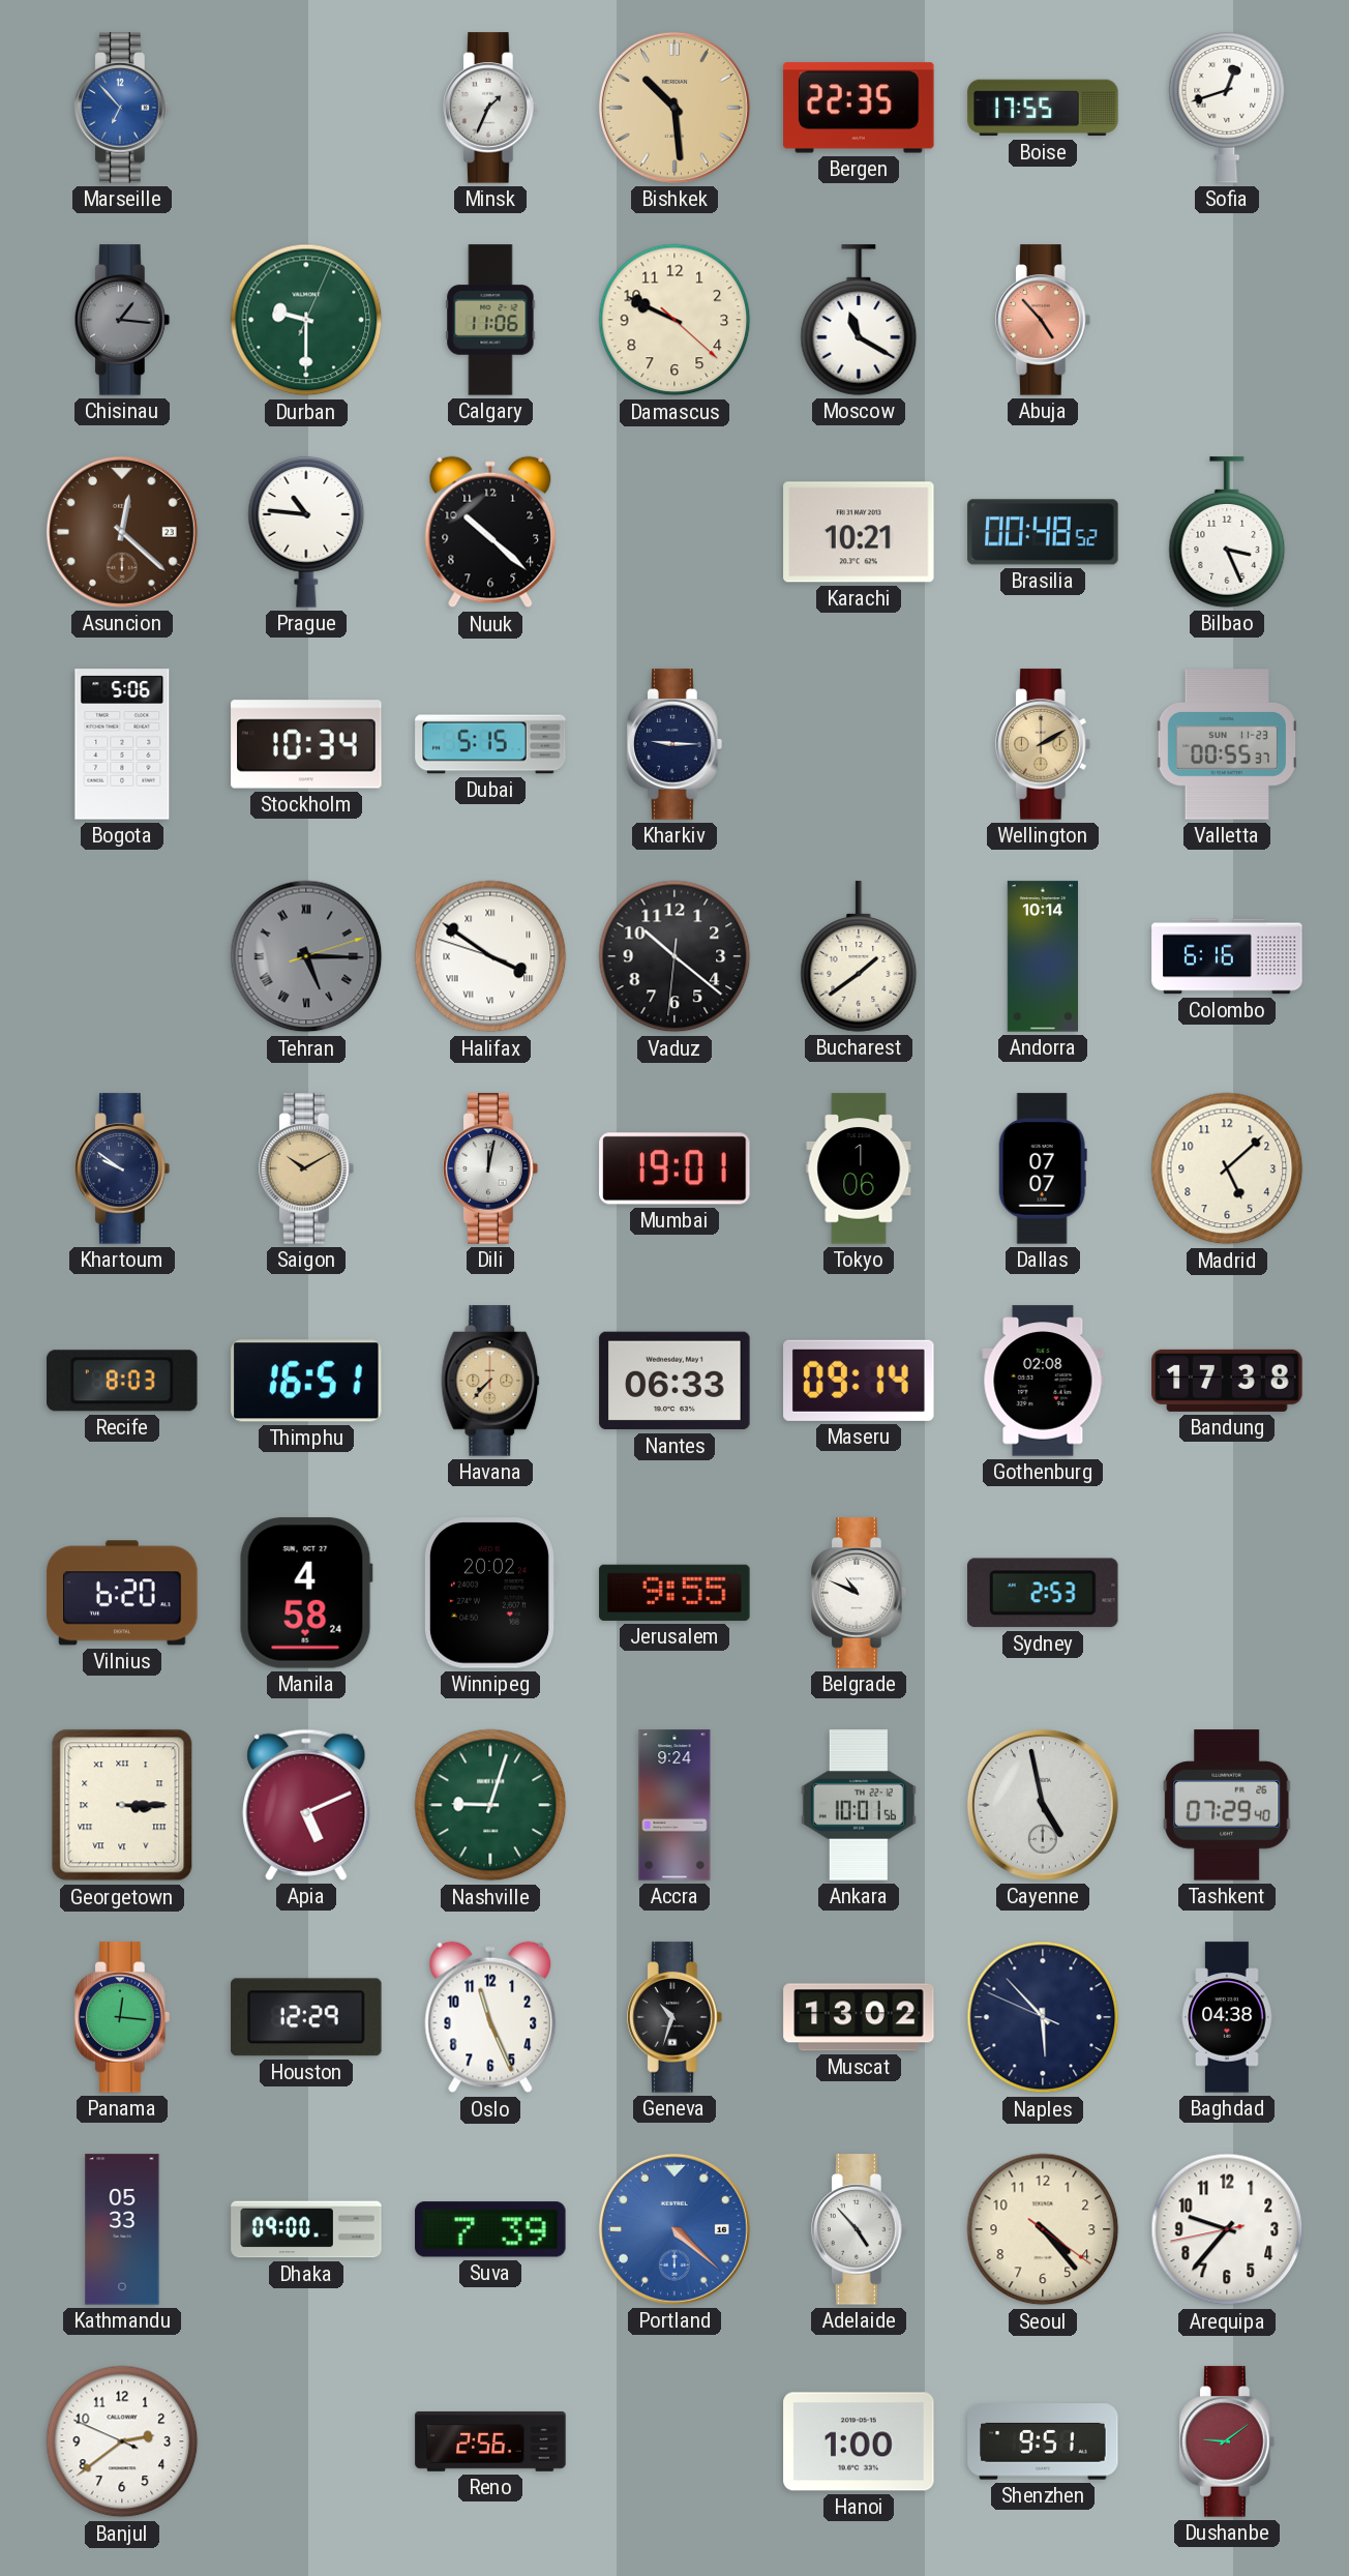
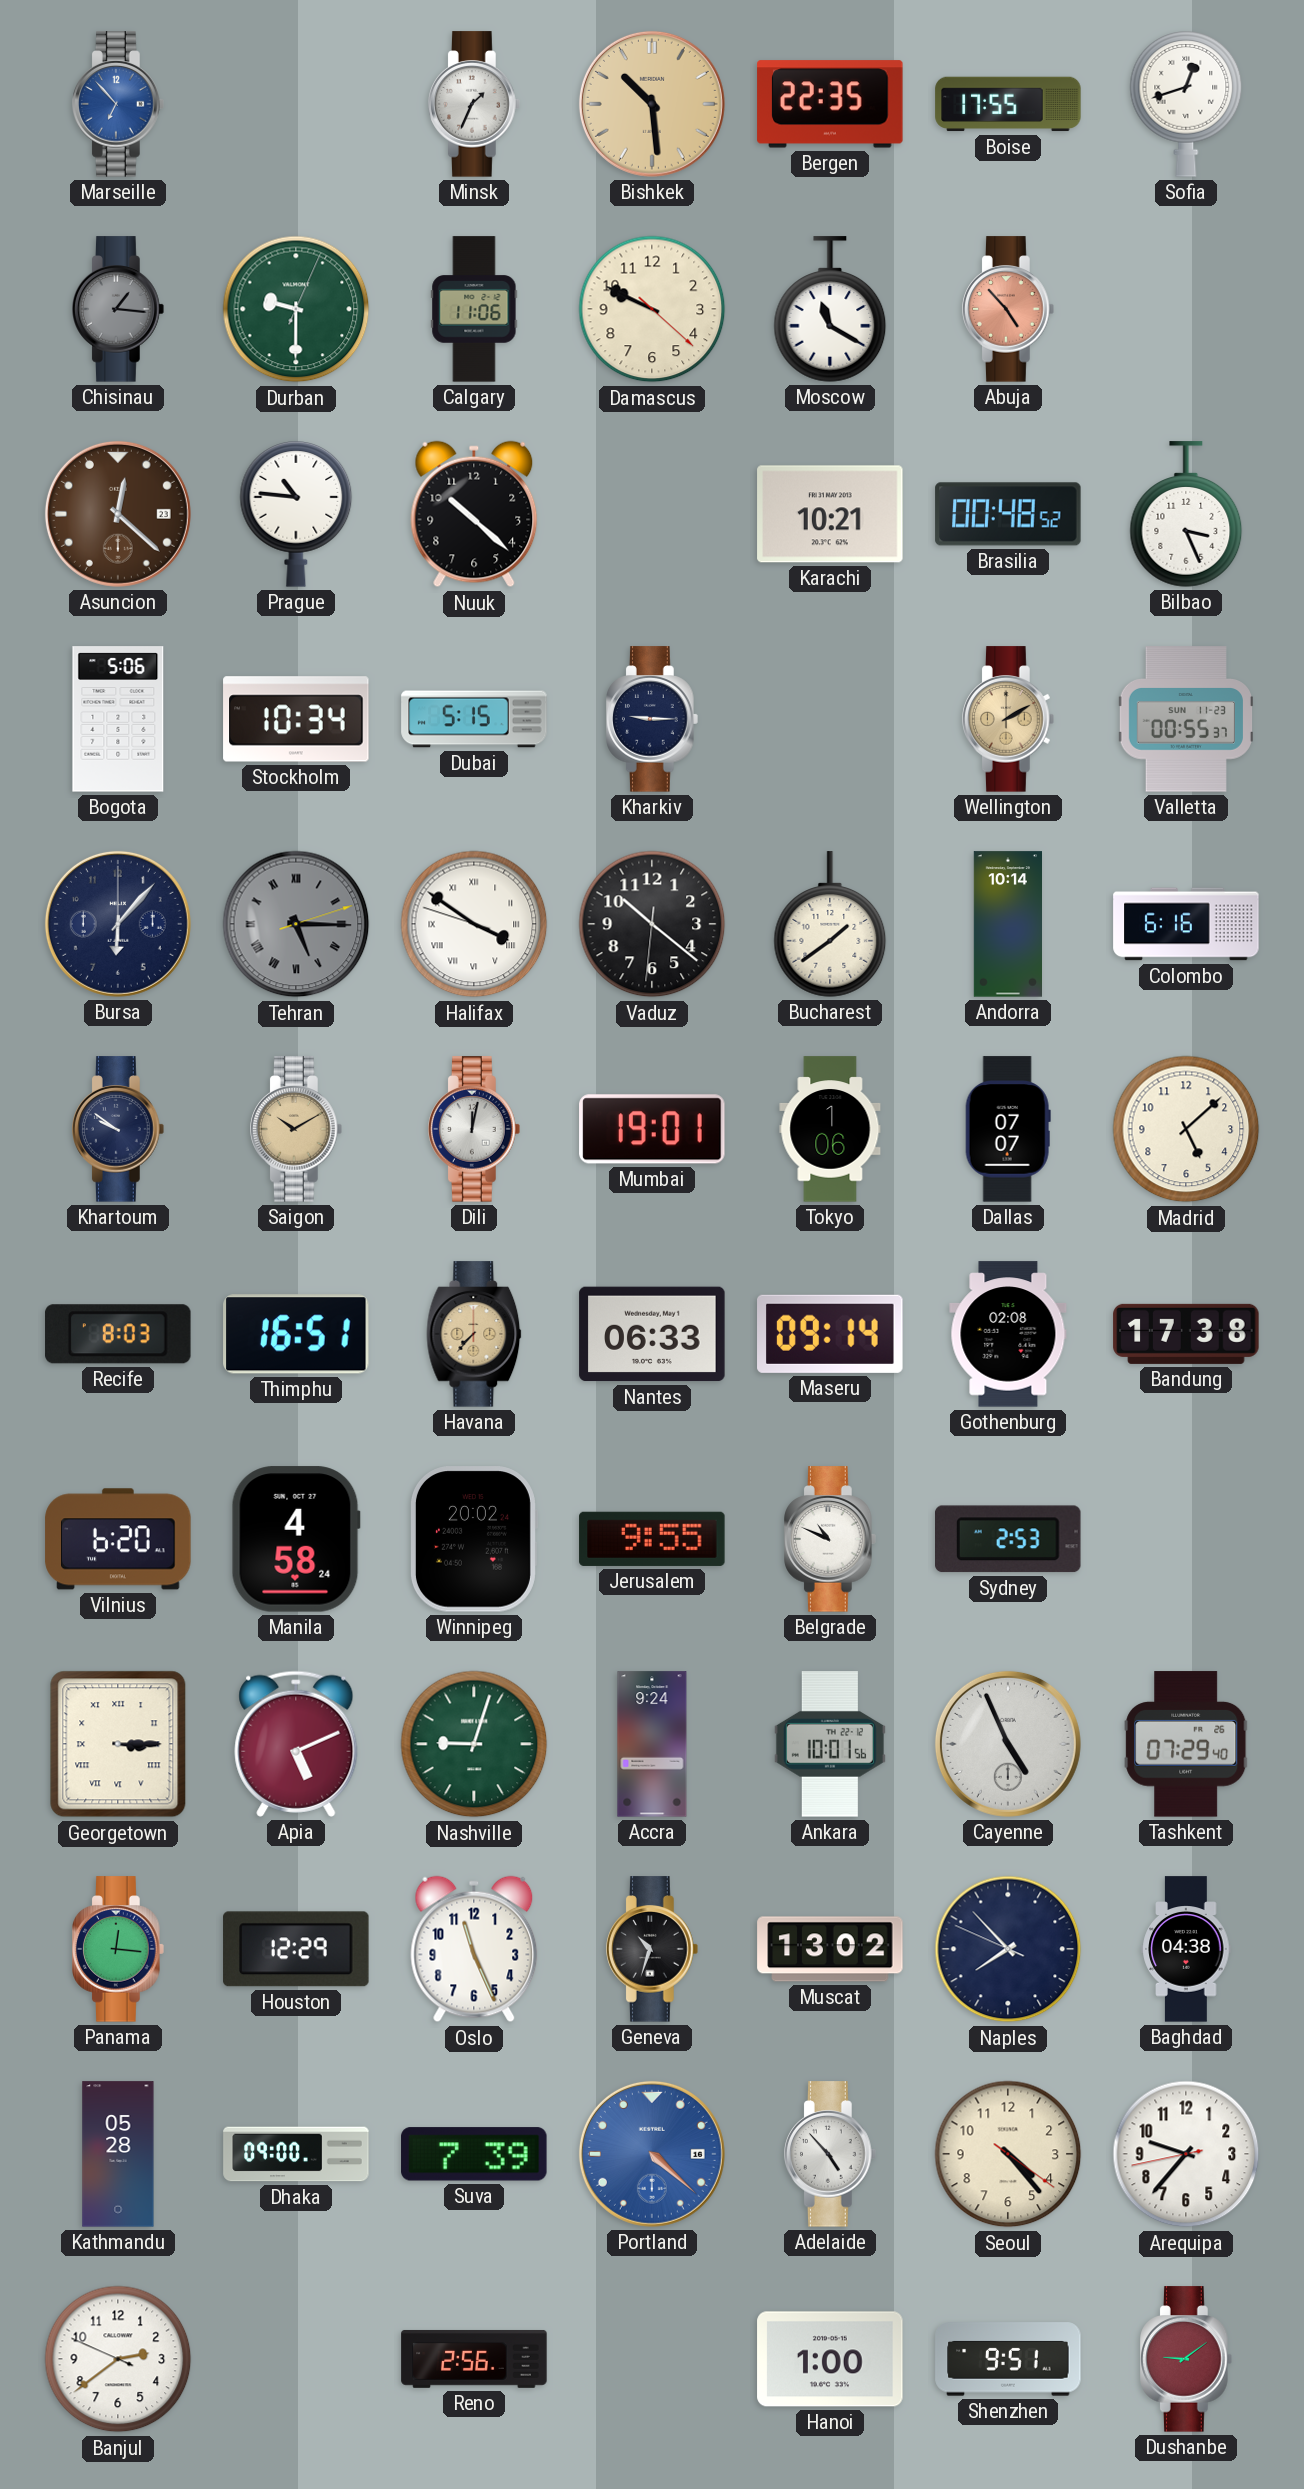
Bursa: none -> 6:07
Cayenne: 4:58 -> 4:56
Naples: 5:52 -> 7:52
Kathmandu: 05:33 -> 05:28
